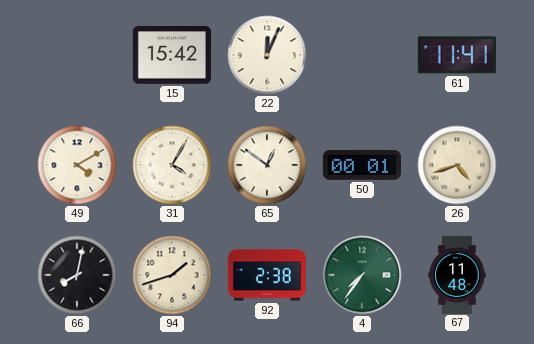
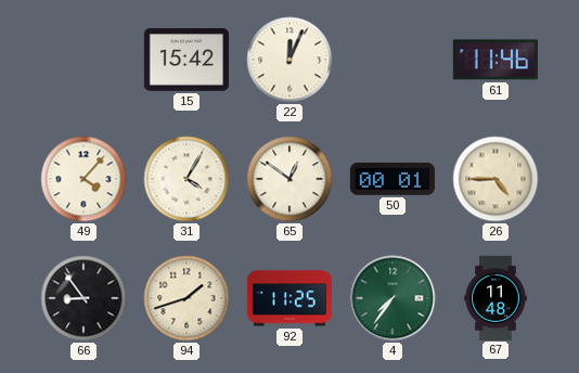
61: 11:41 -> 11:46
49: 4:10 -> 4:07
26: 4:42 -> 4:45
66: 8:02 -> 8:54
92: 2:38 -> 11:25
